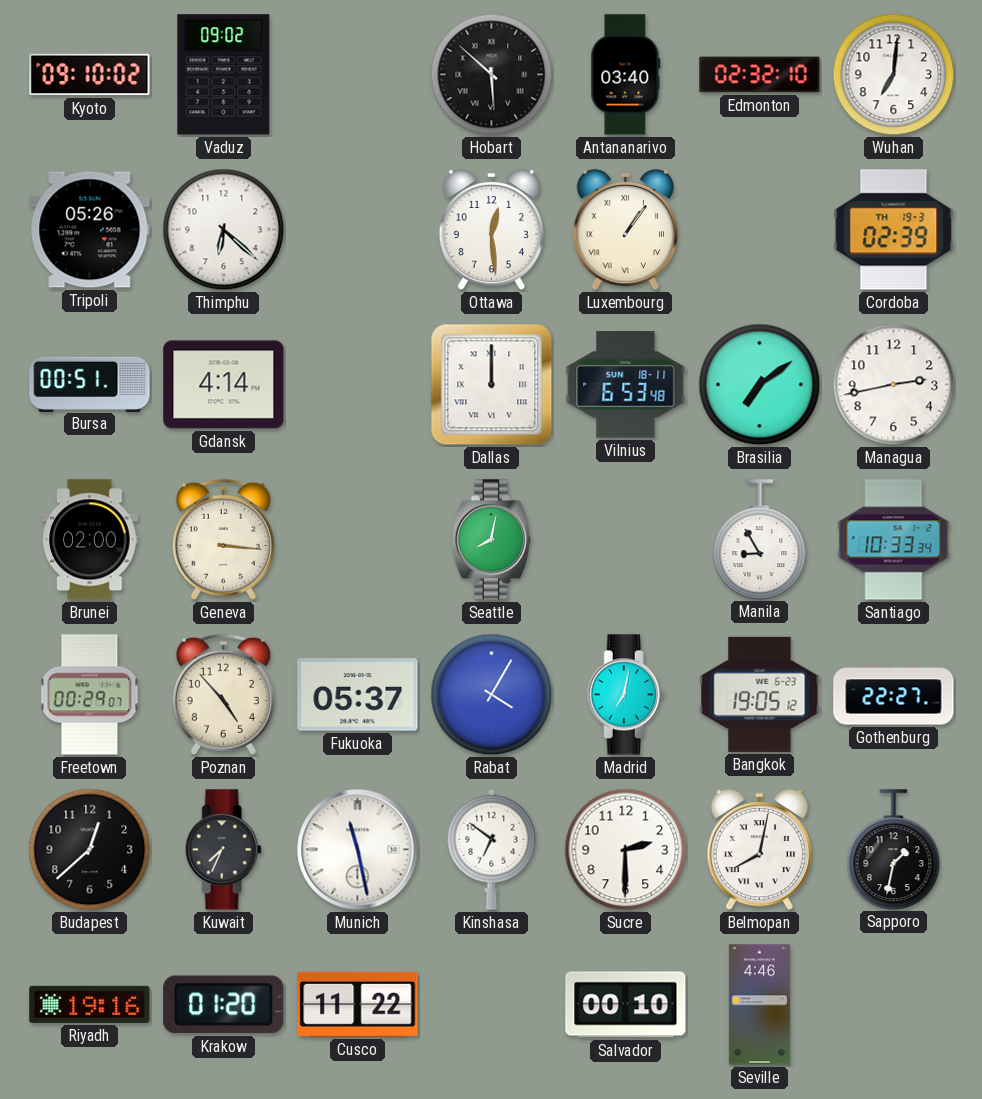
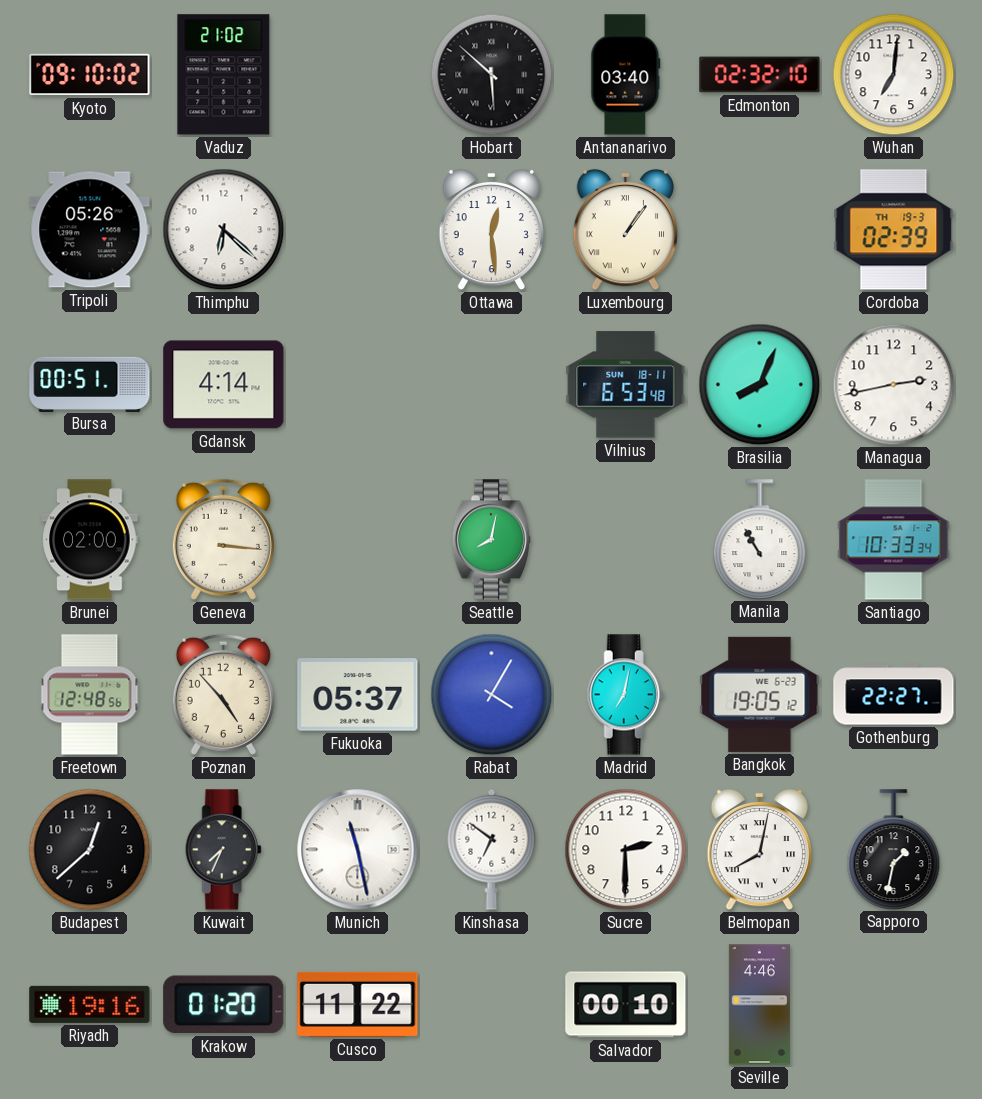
Vaduz: 09:02 -> 21:02
Dallas: 12:00 -> none
Brasilia: 7:09 -> 8:04
Manila: 8:55 -> 10:55
Freetown: 00:29 -> 12:48
